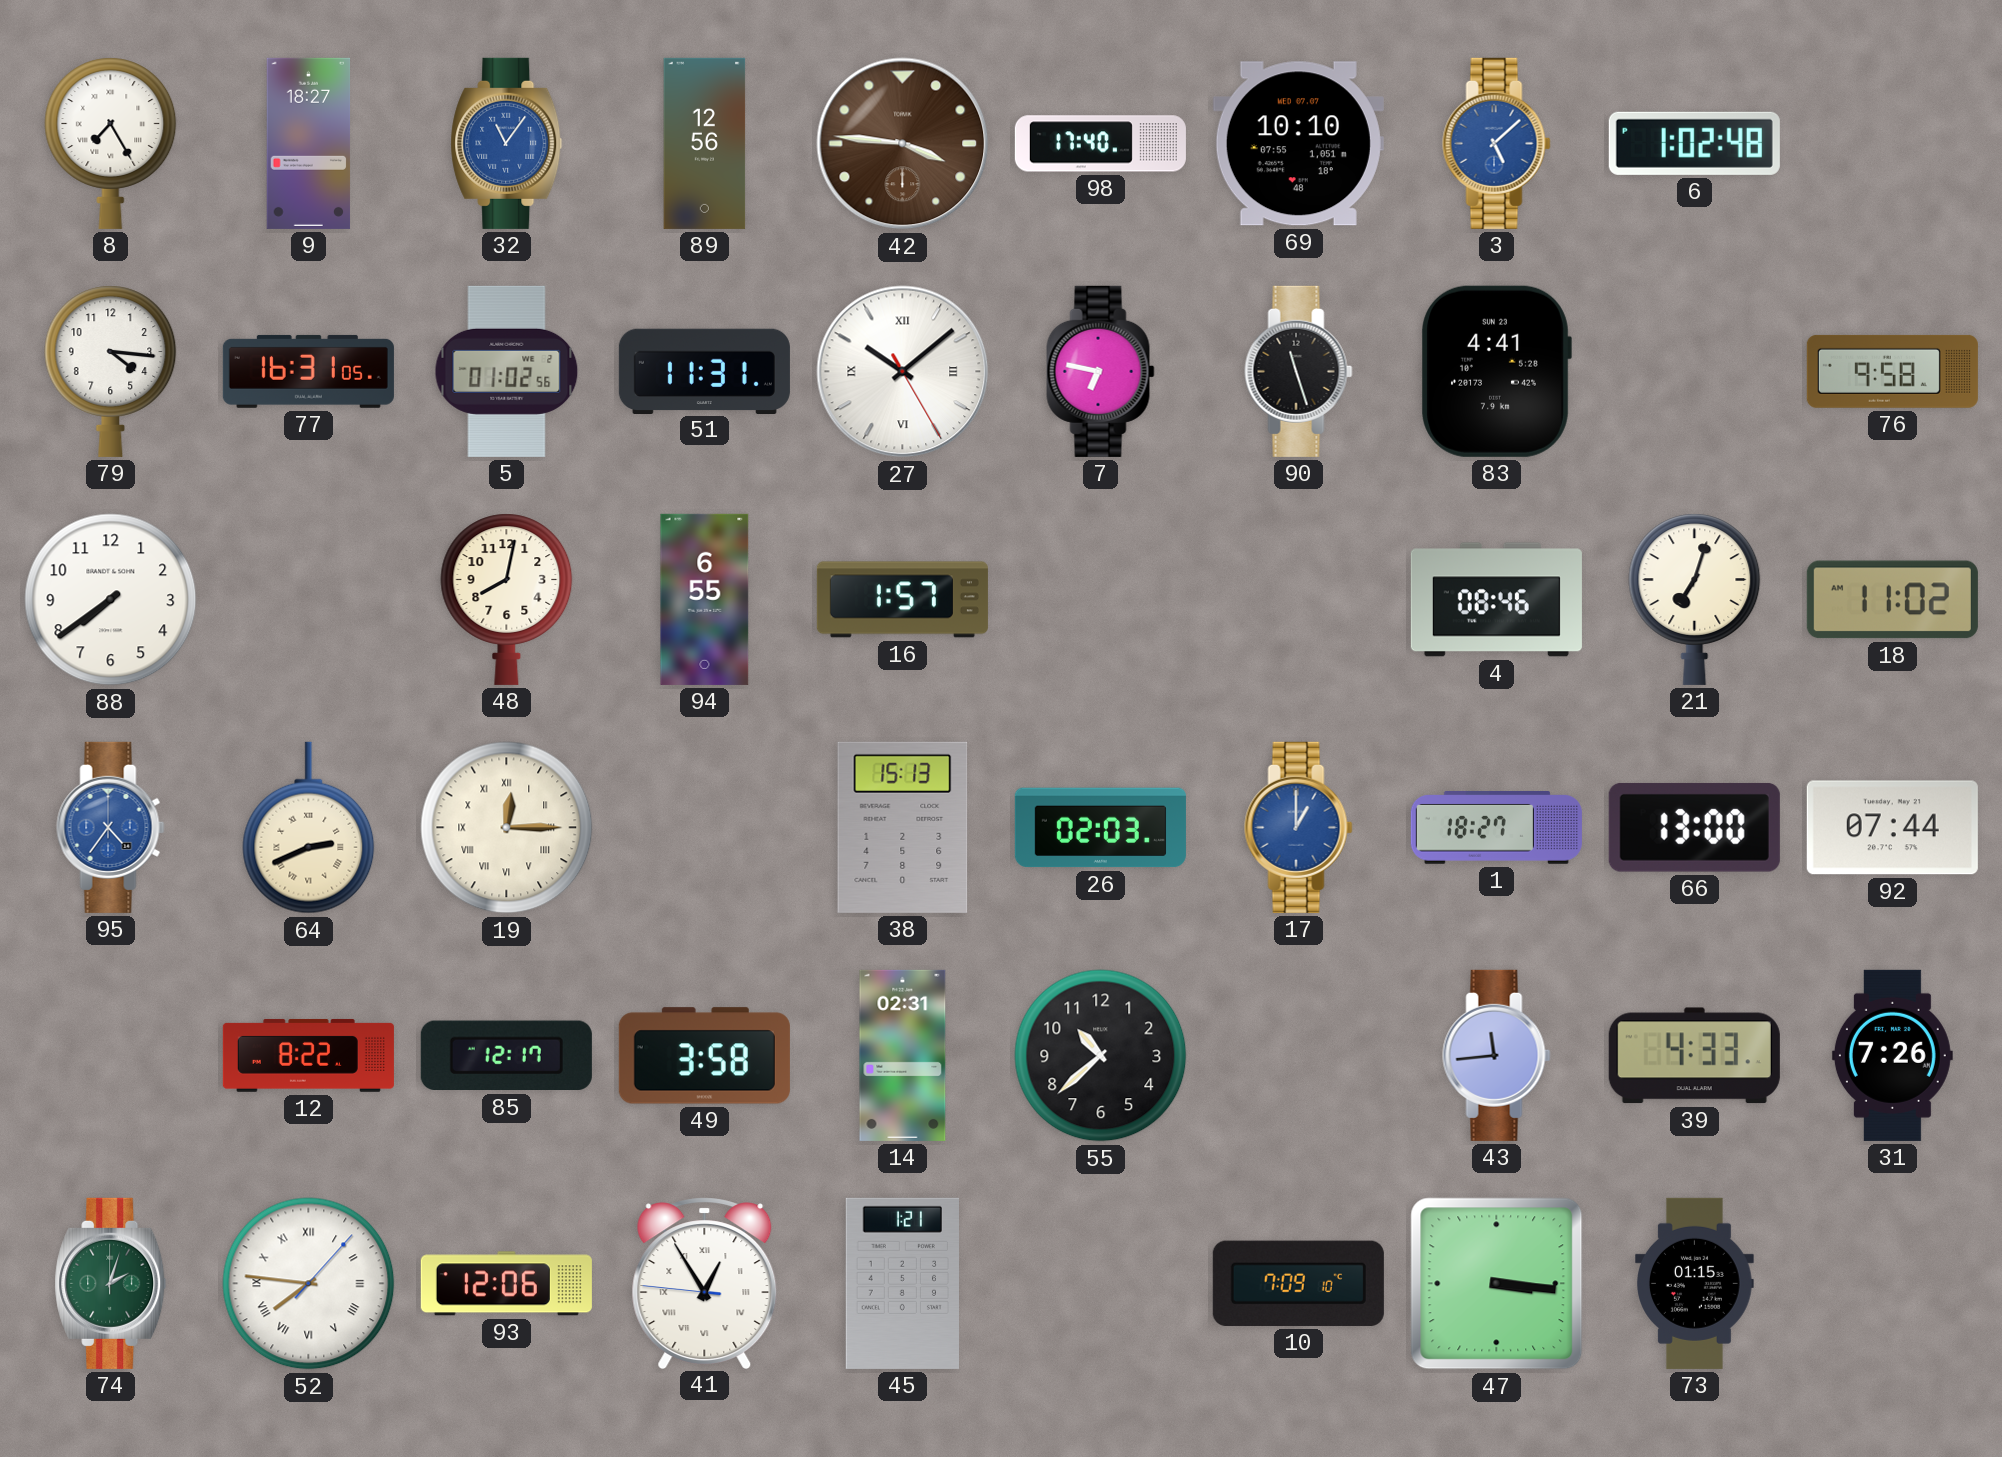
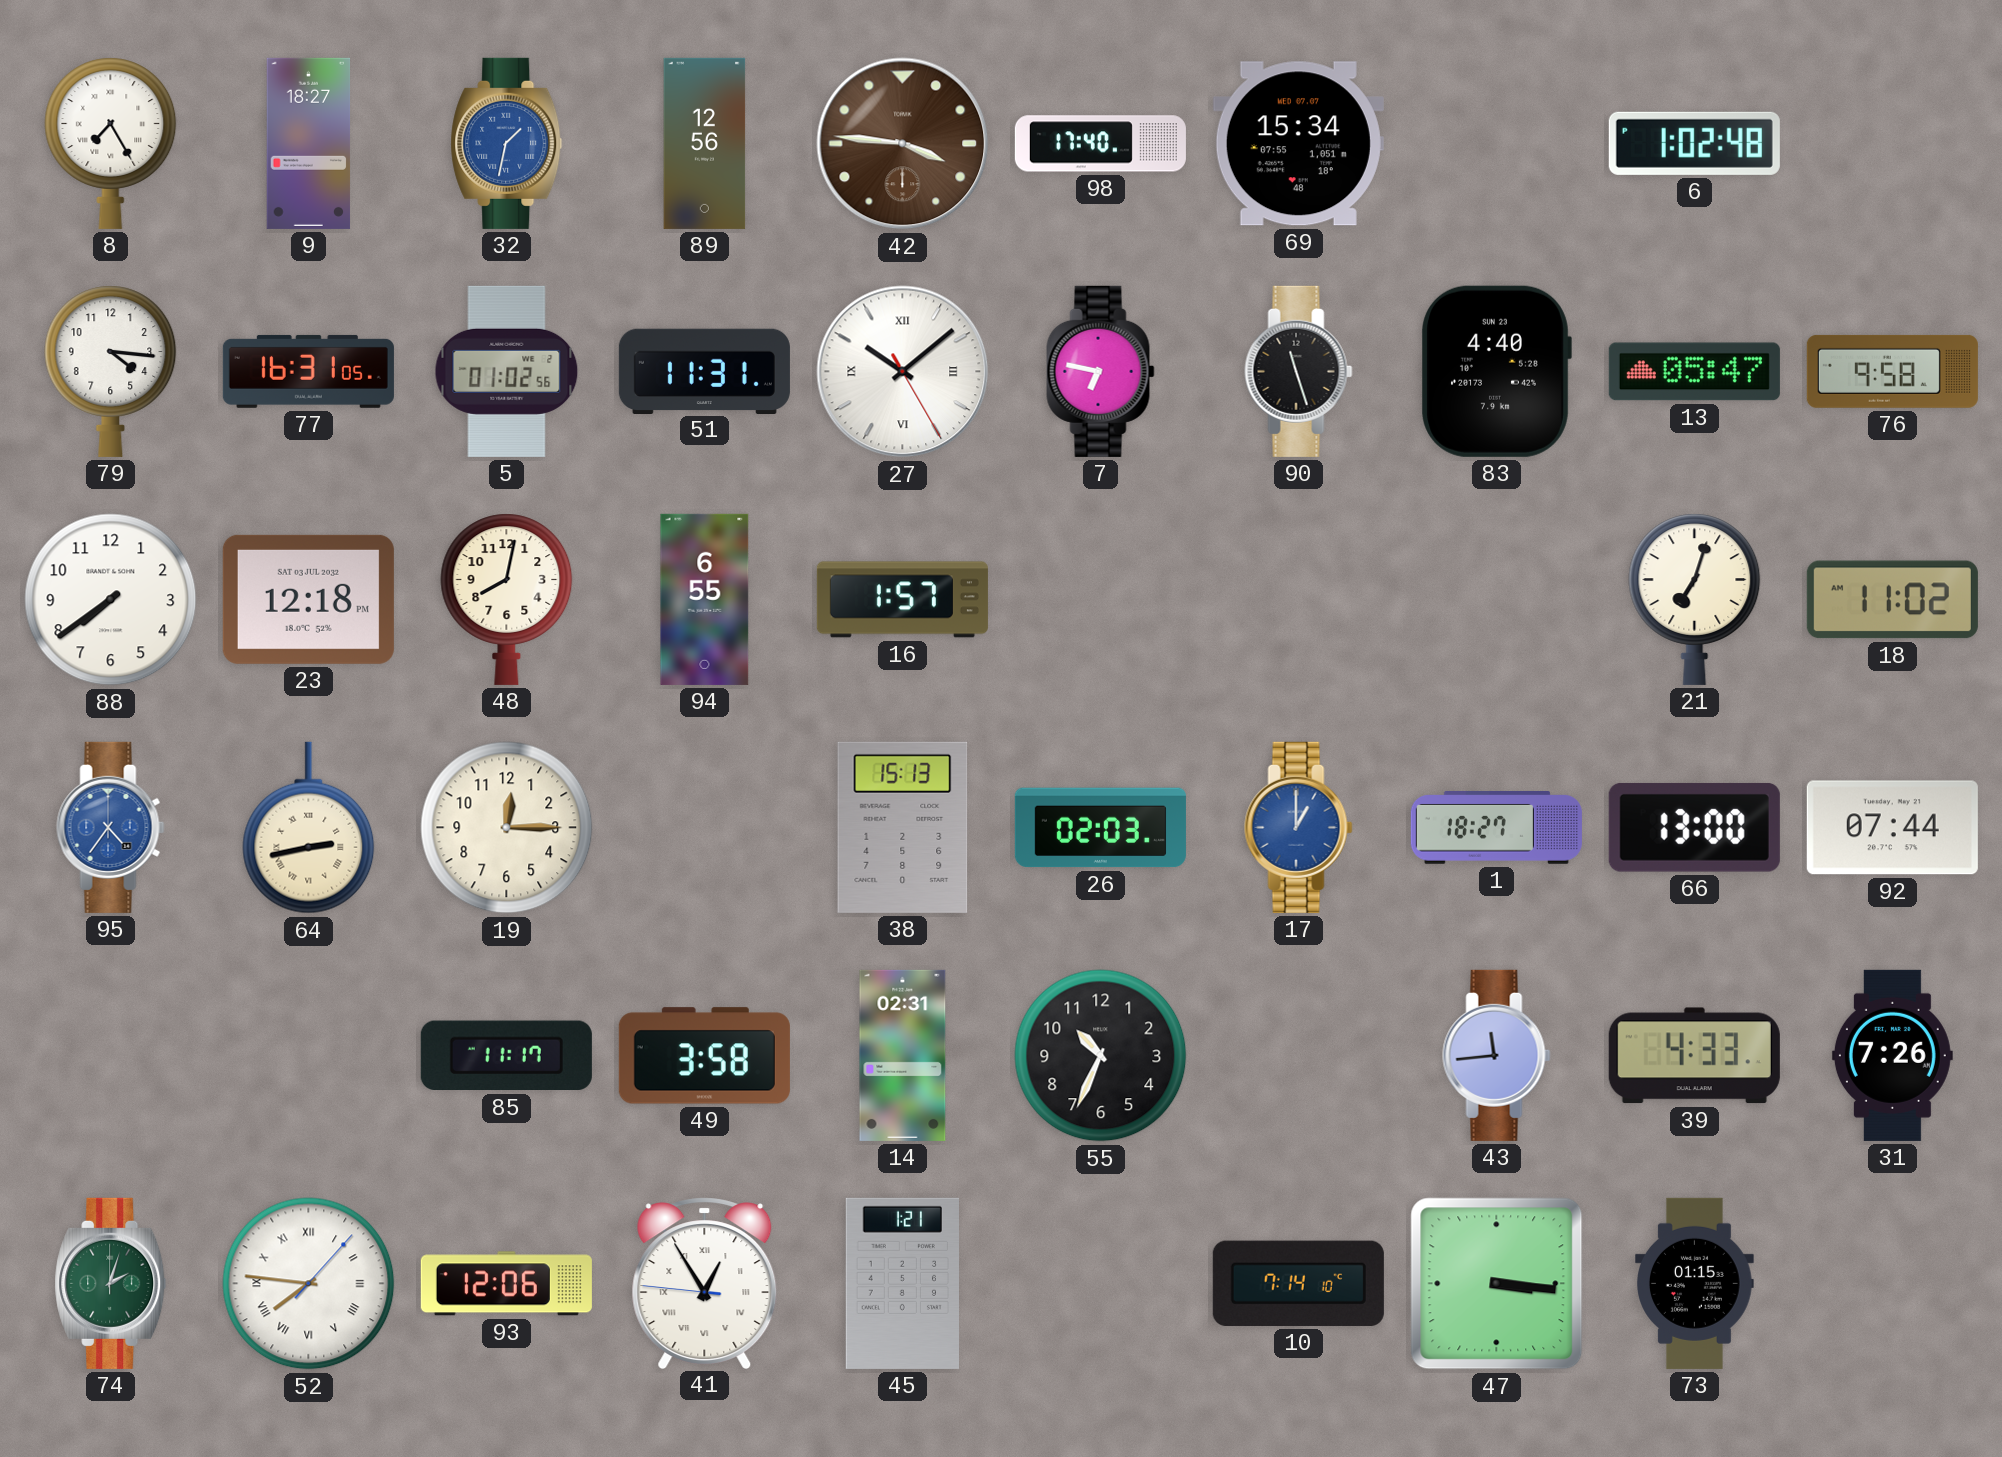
32: 11:06 -> 1:32
69: 10:10 -> 15:34
3: 5:08 -> none
83: 4:41 -> 4:40
13: none -> 05:47
23: none -> 12:18
4: 08:46 -> none
64: 2:41 -> 2:43
19 numerals: Roman -> Arabic
12: 8:22 -> none
85: 12:17 -> 11:17
55: 10:38 -> 10:34
10: 7:09 -> 7:14
